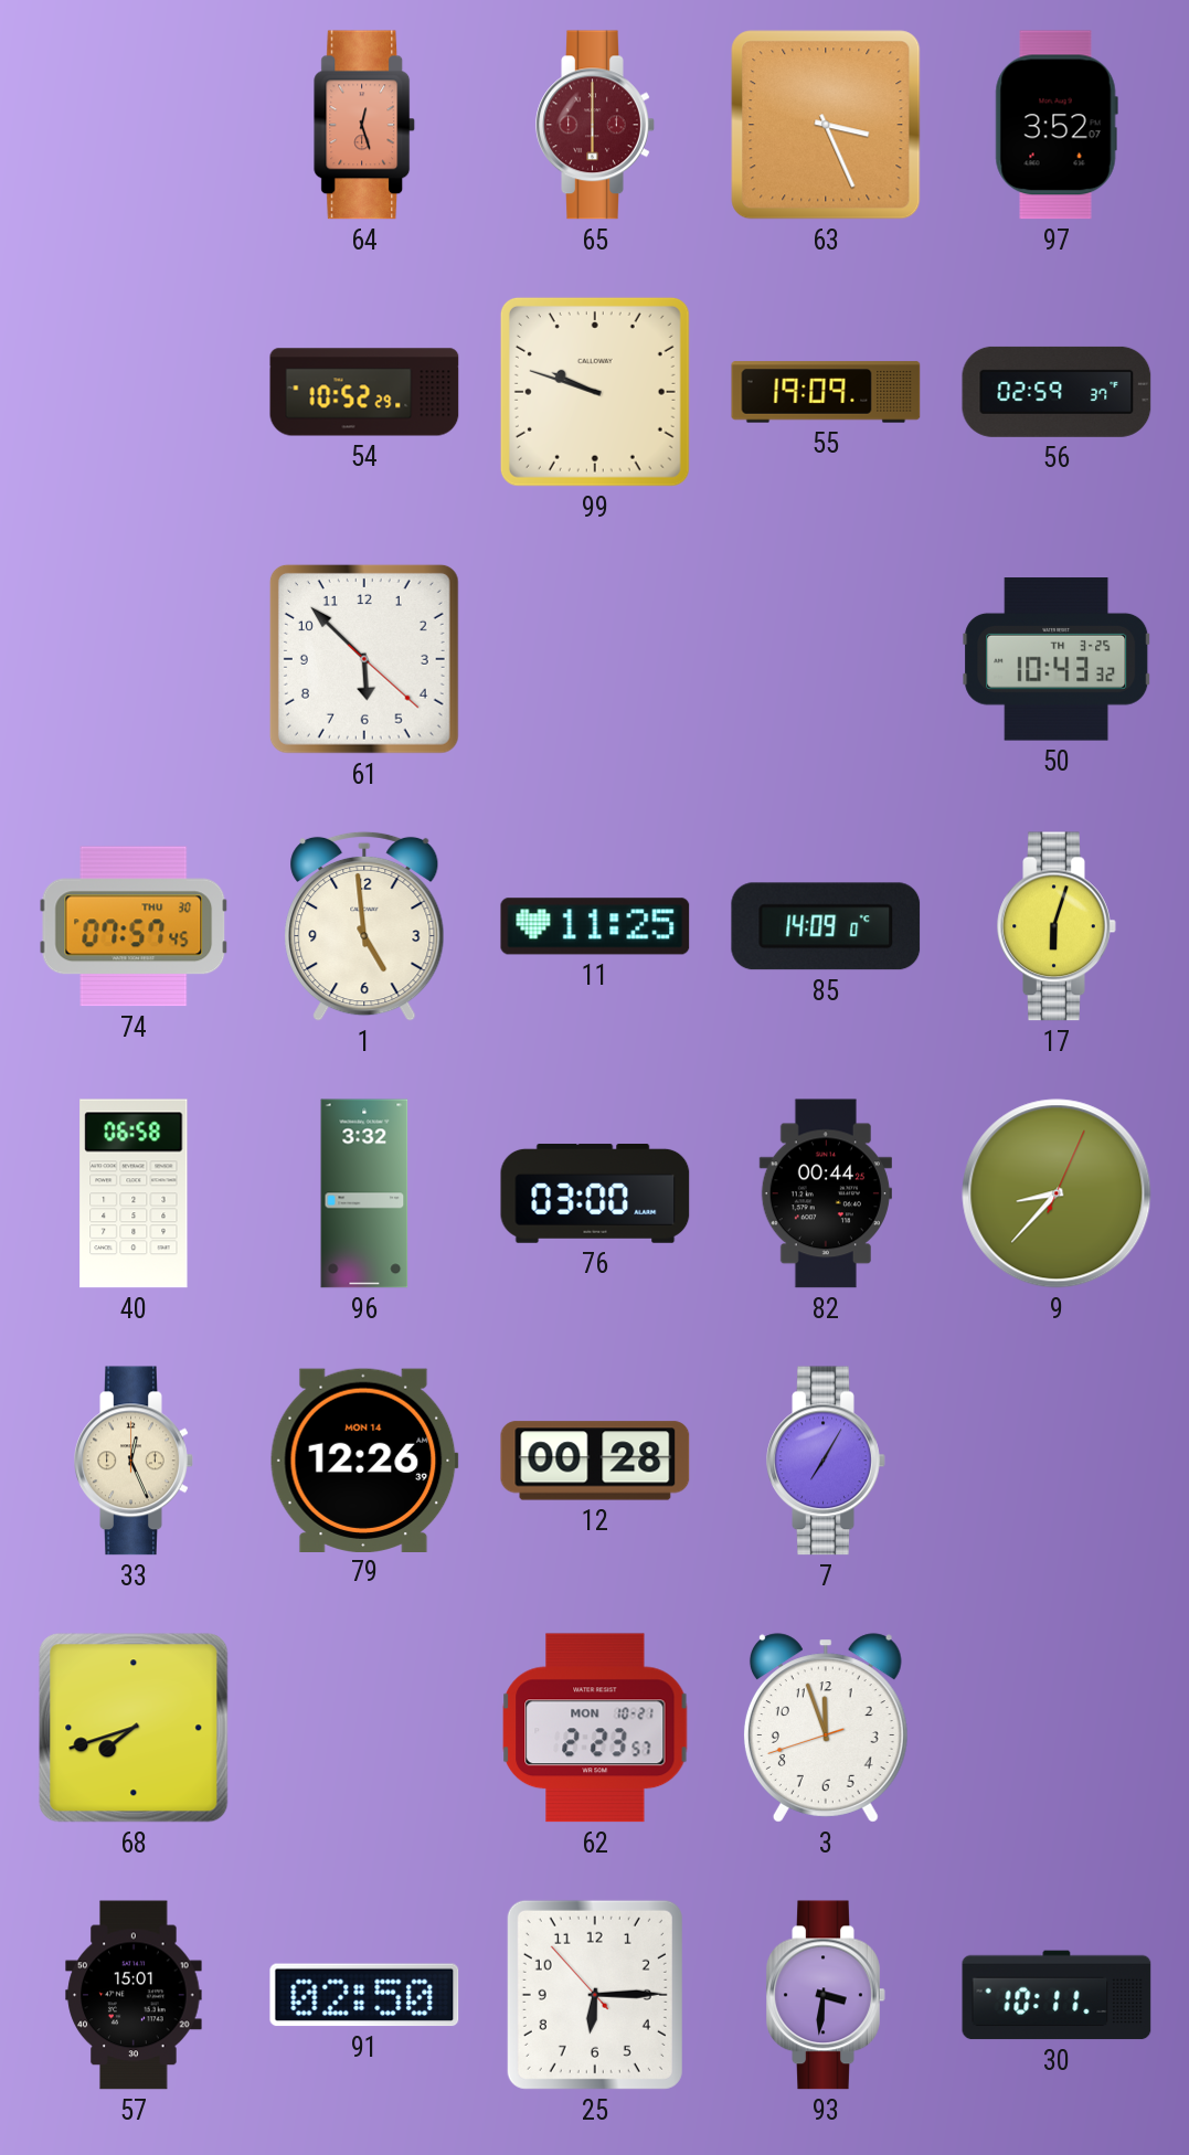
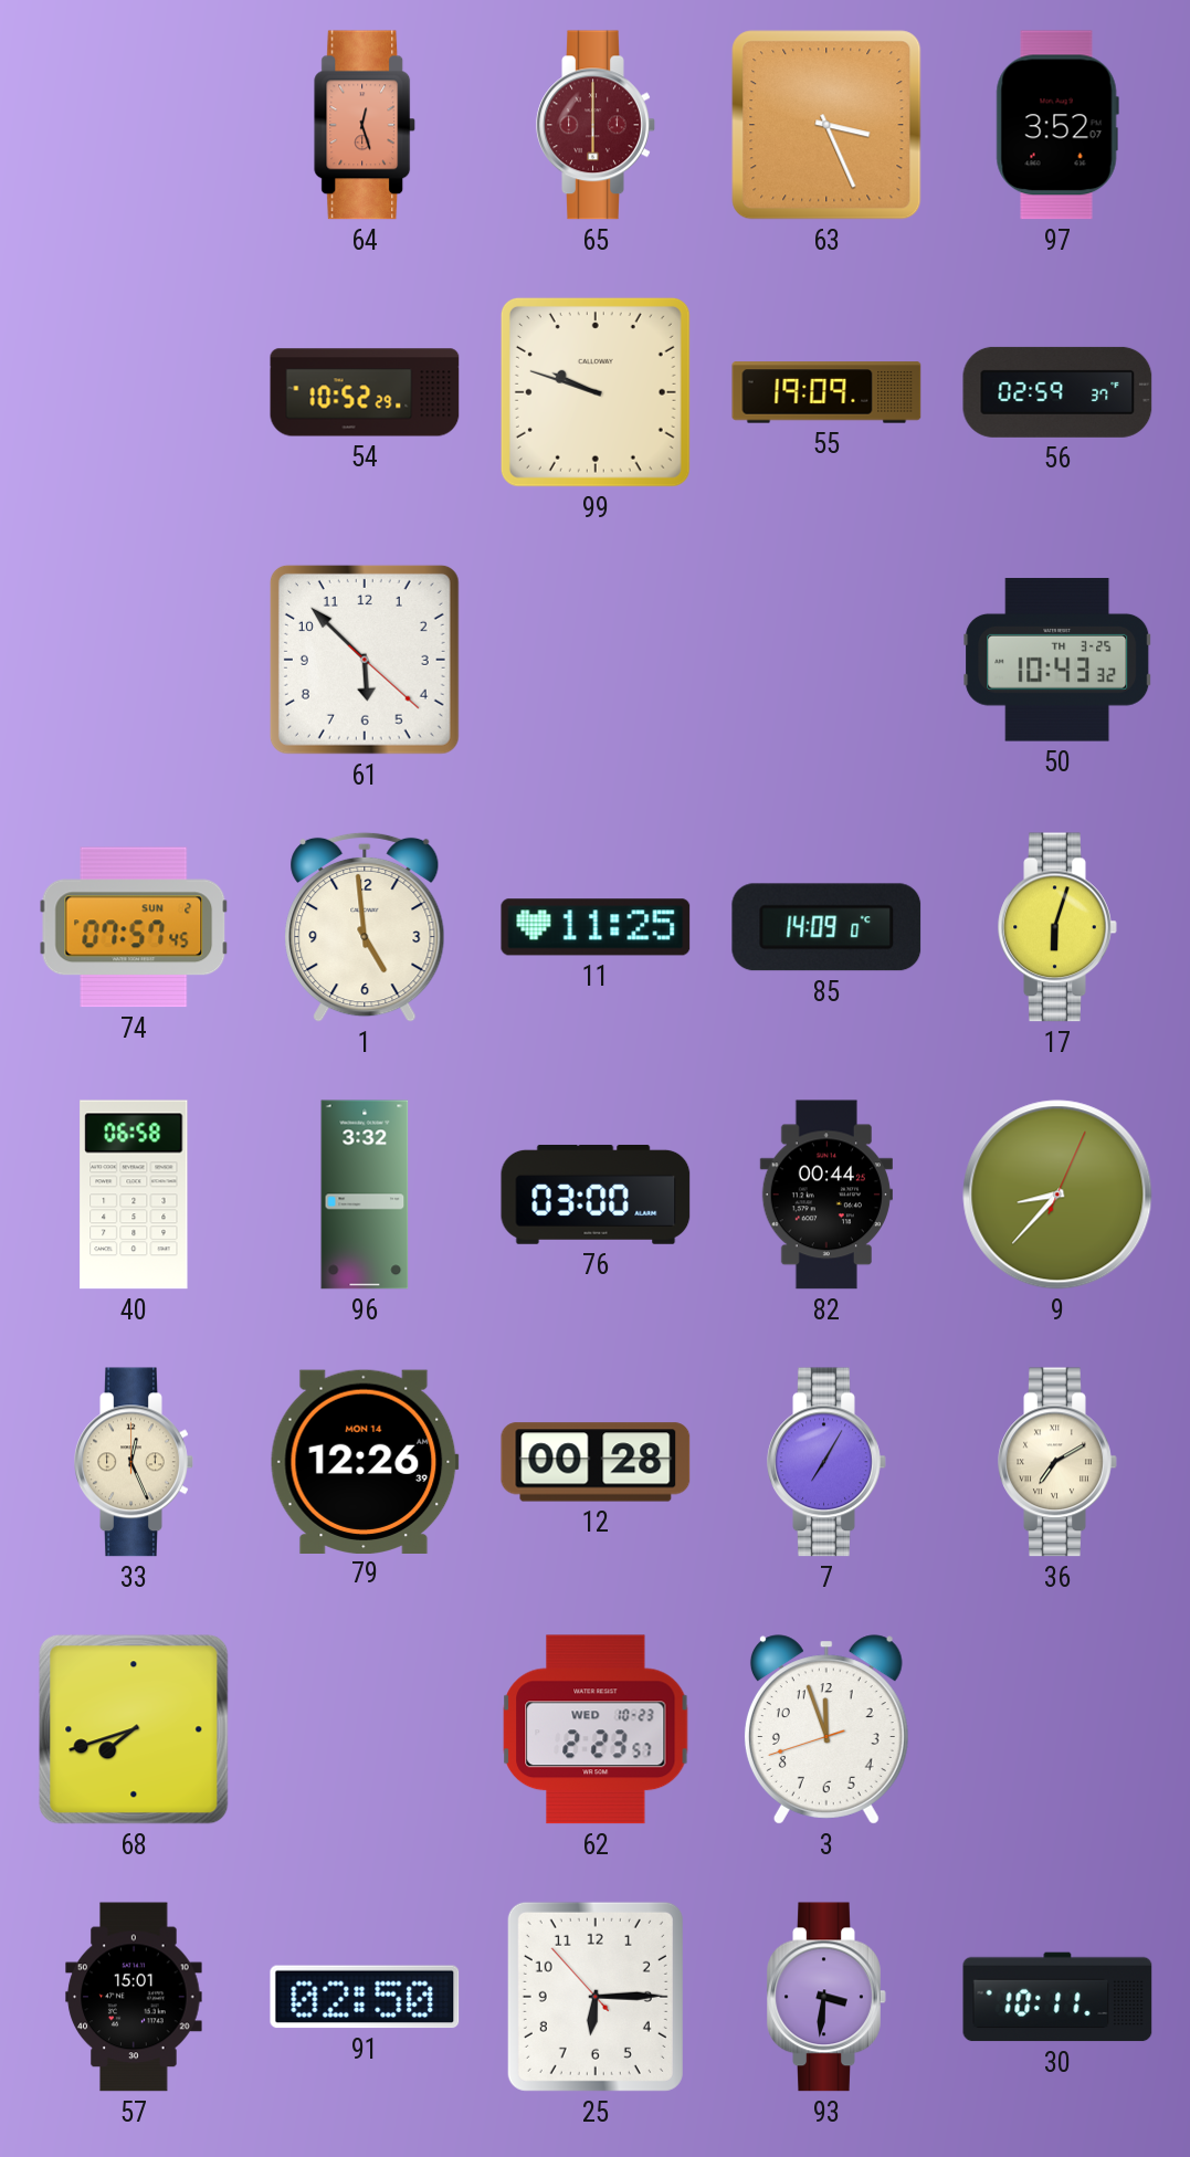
74 date: THU 30 -> SUN 2
36: none -> 7:10
62 date: MON 10-21 -> WED 10-23
